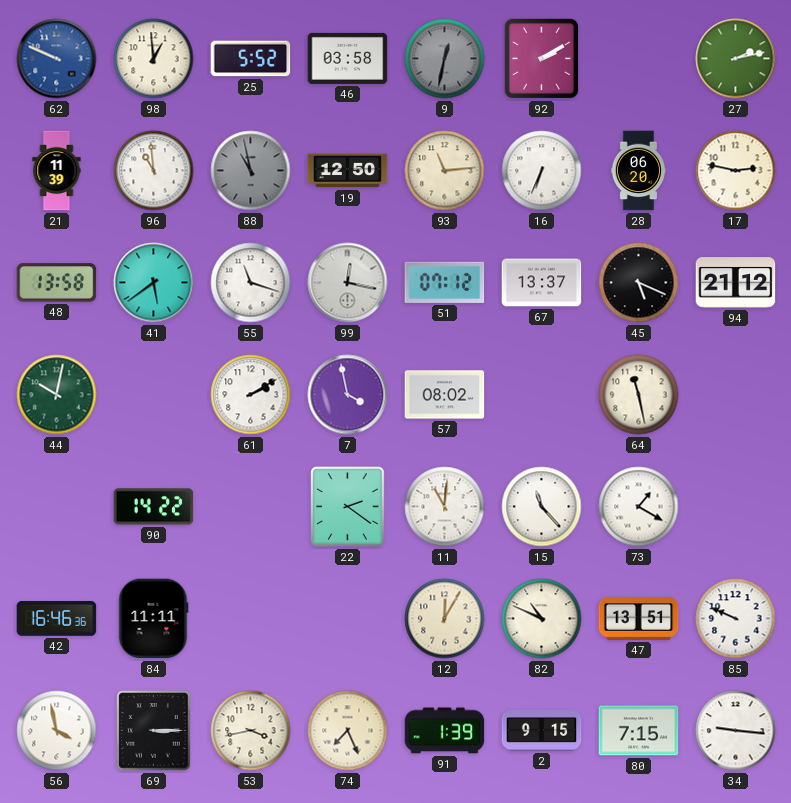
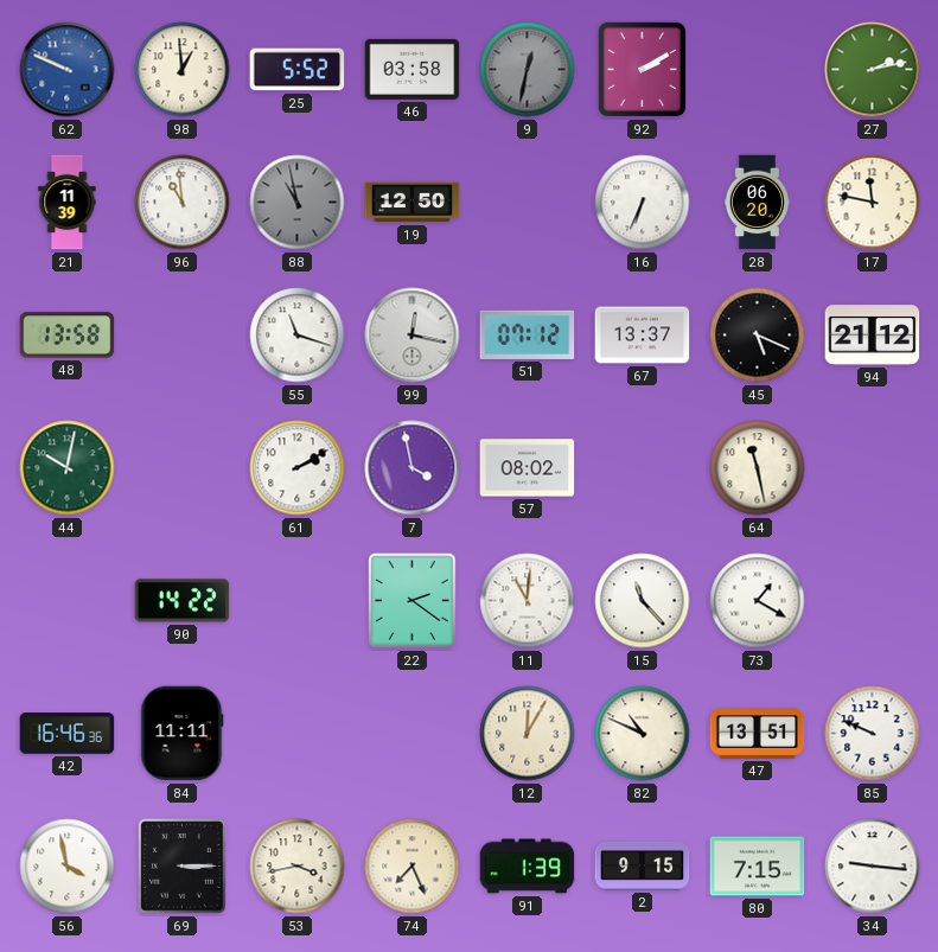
93: 11:14 -> none
17: 2:47 -> 11:47
41: 5:39 -> none
